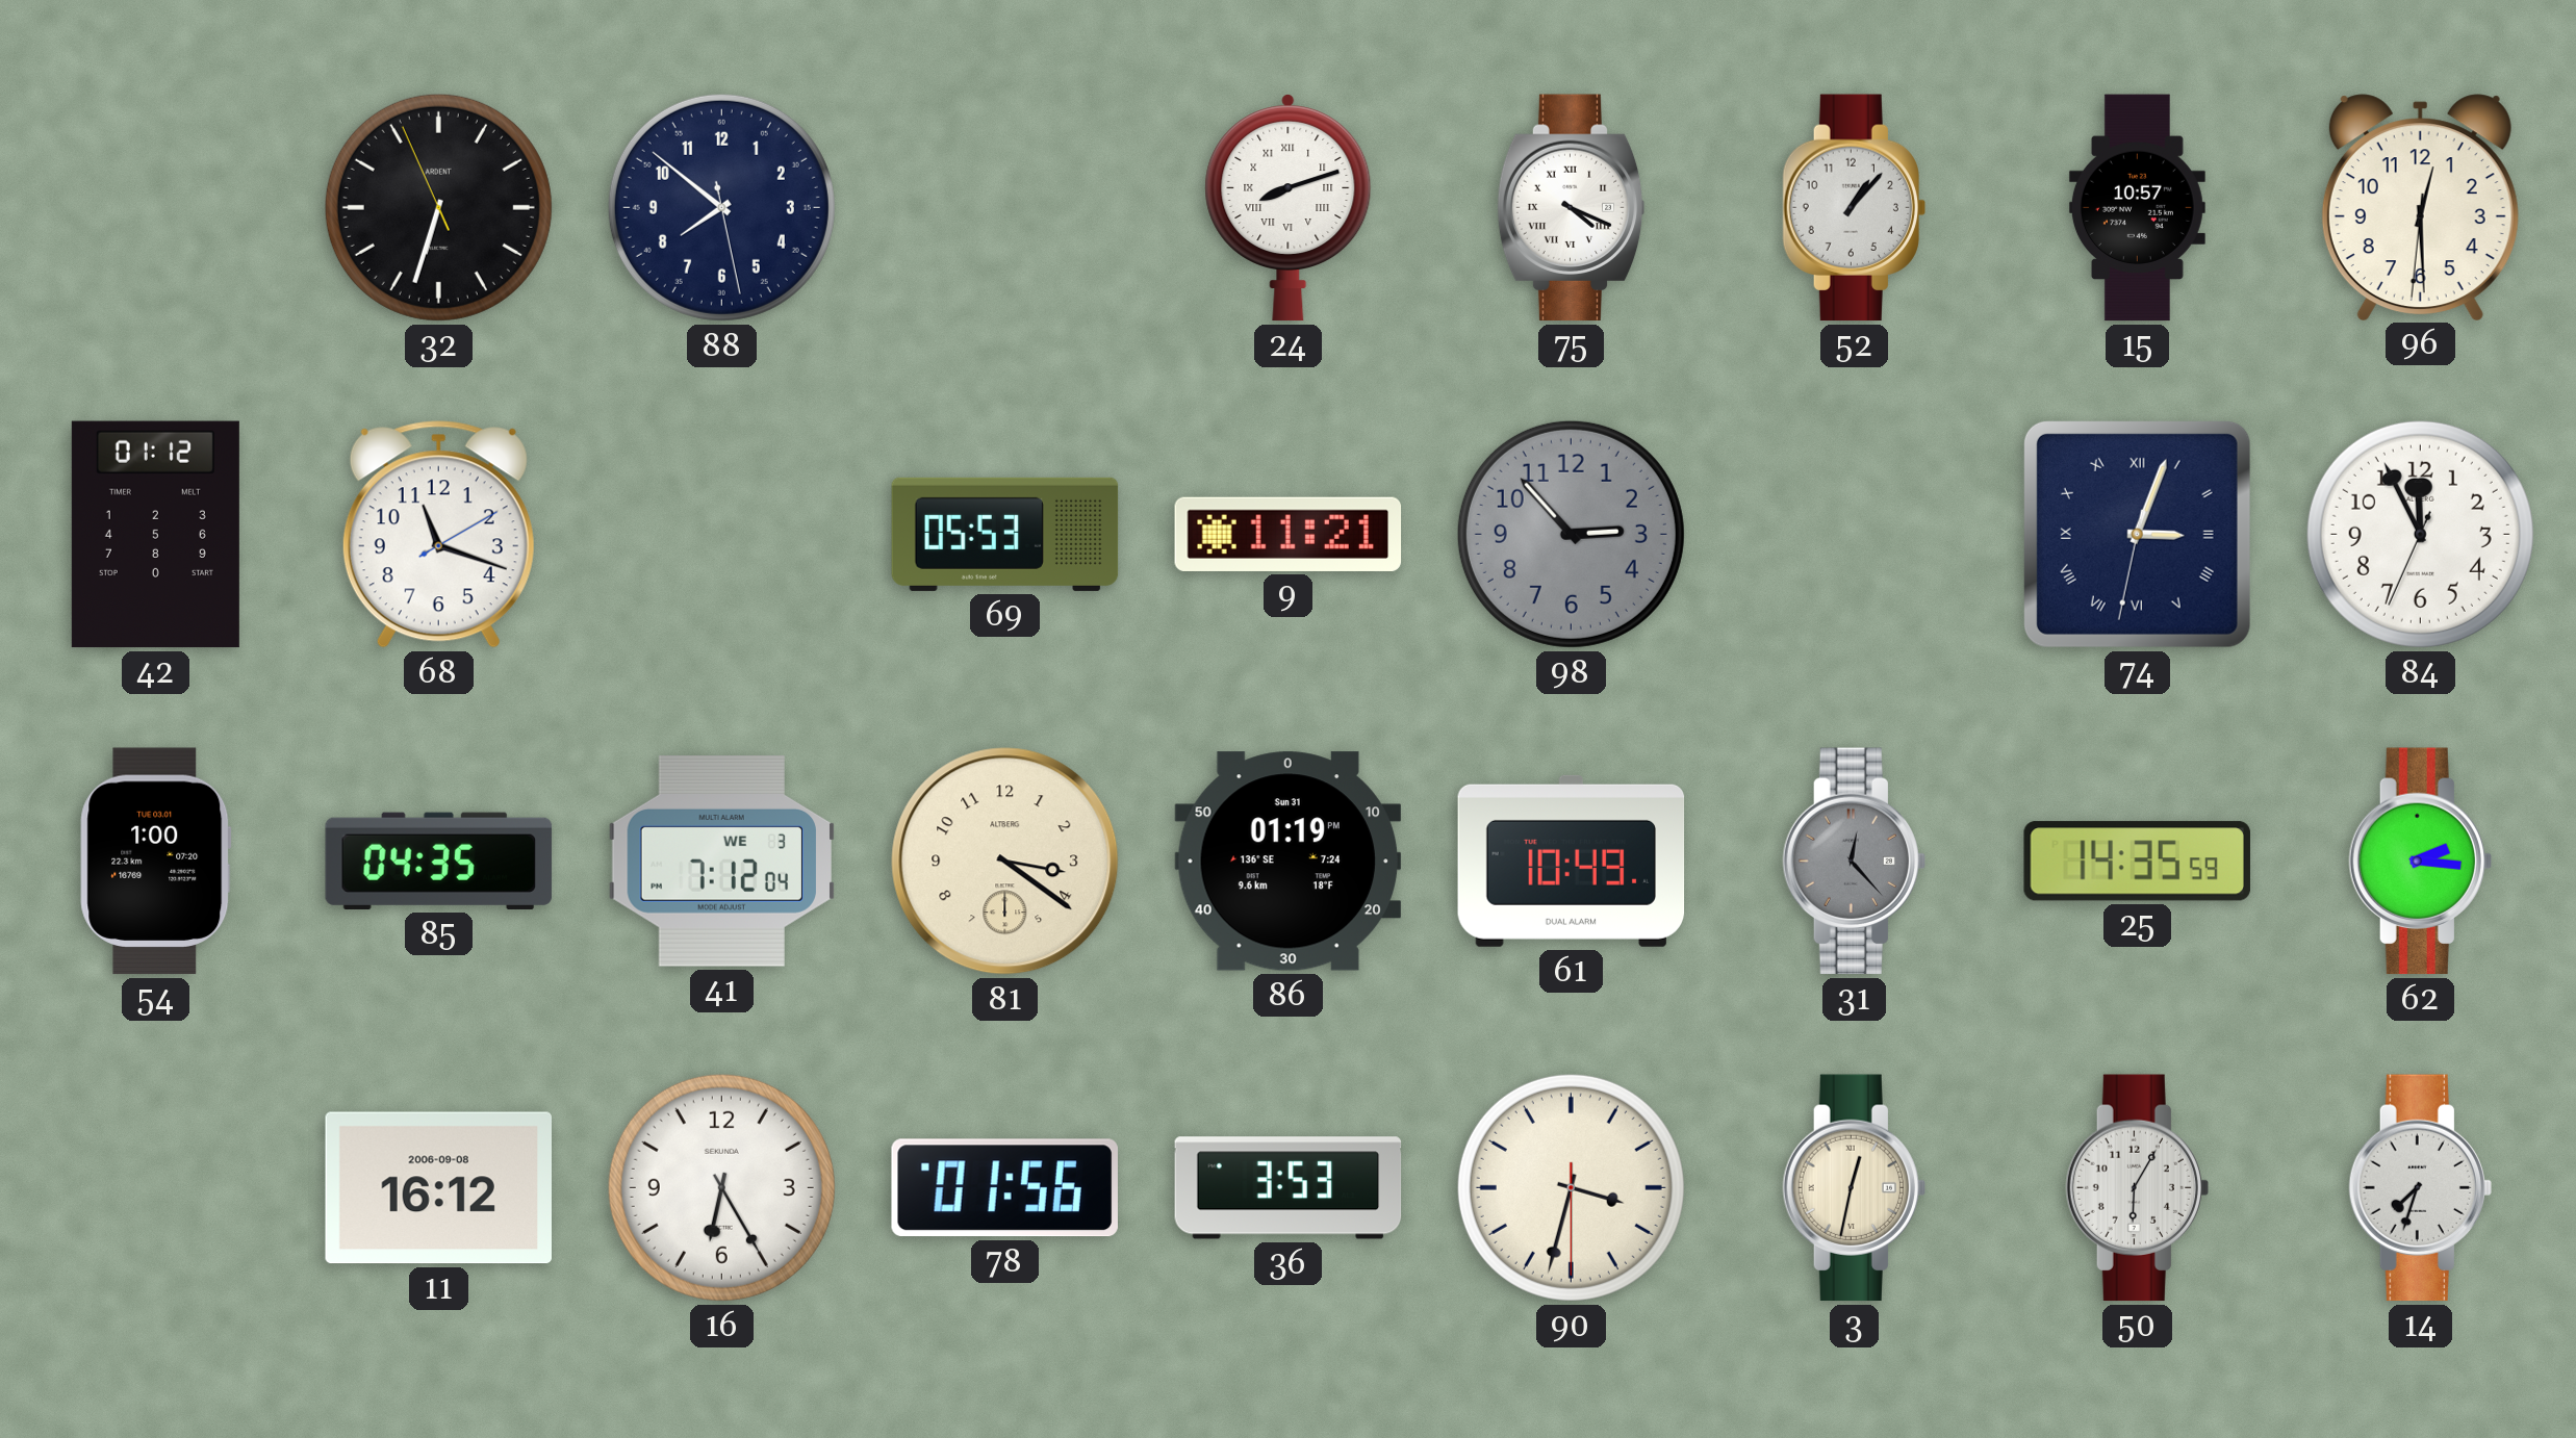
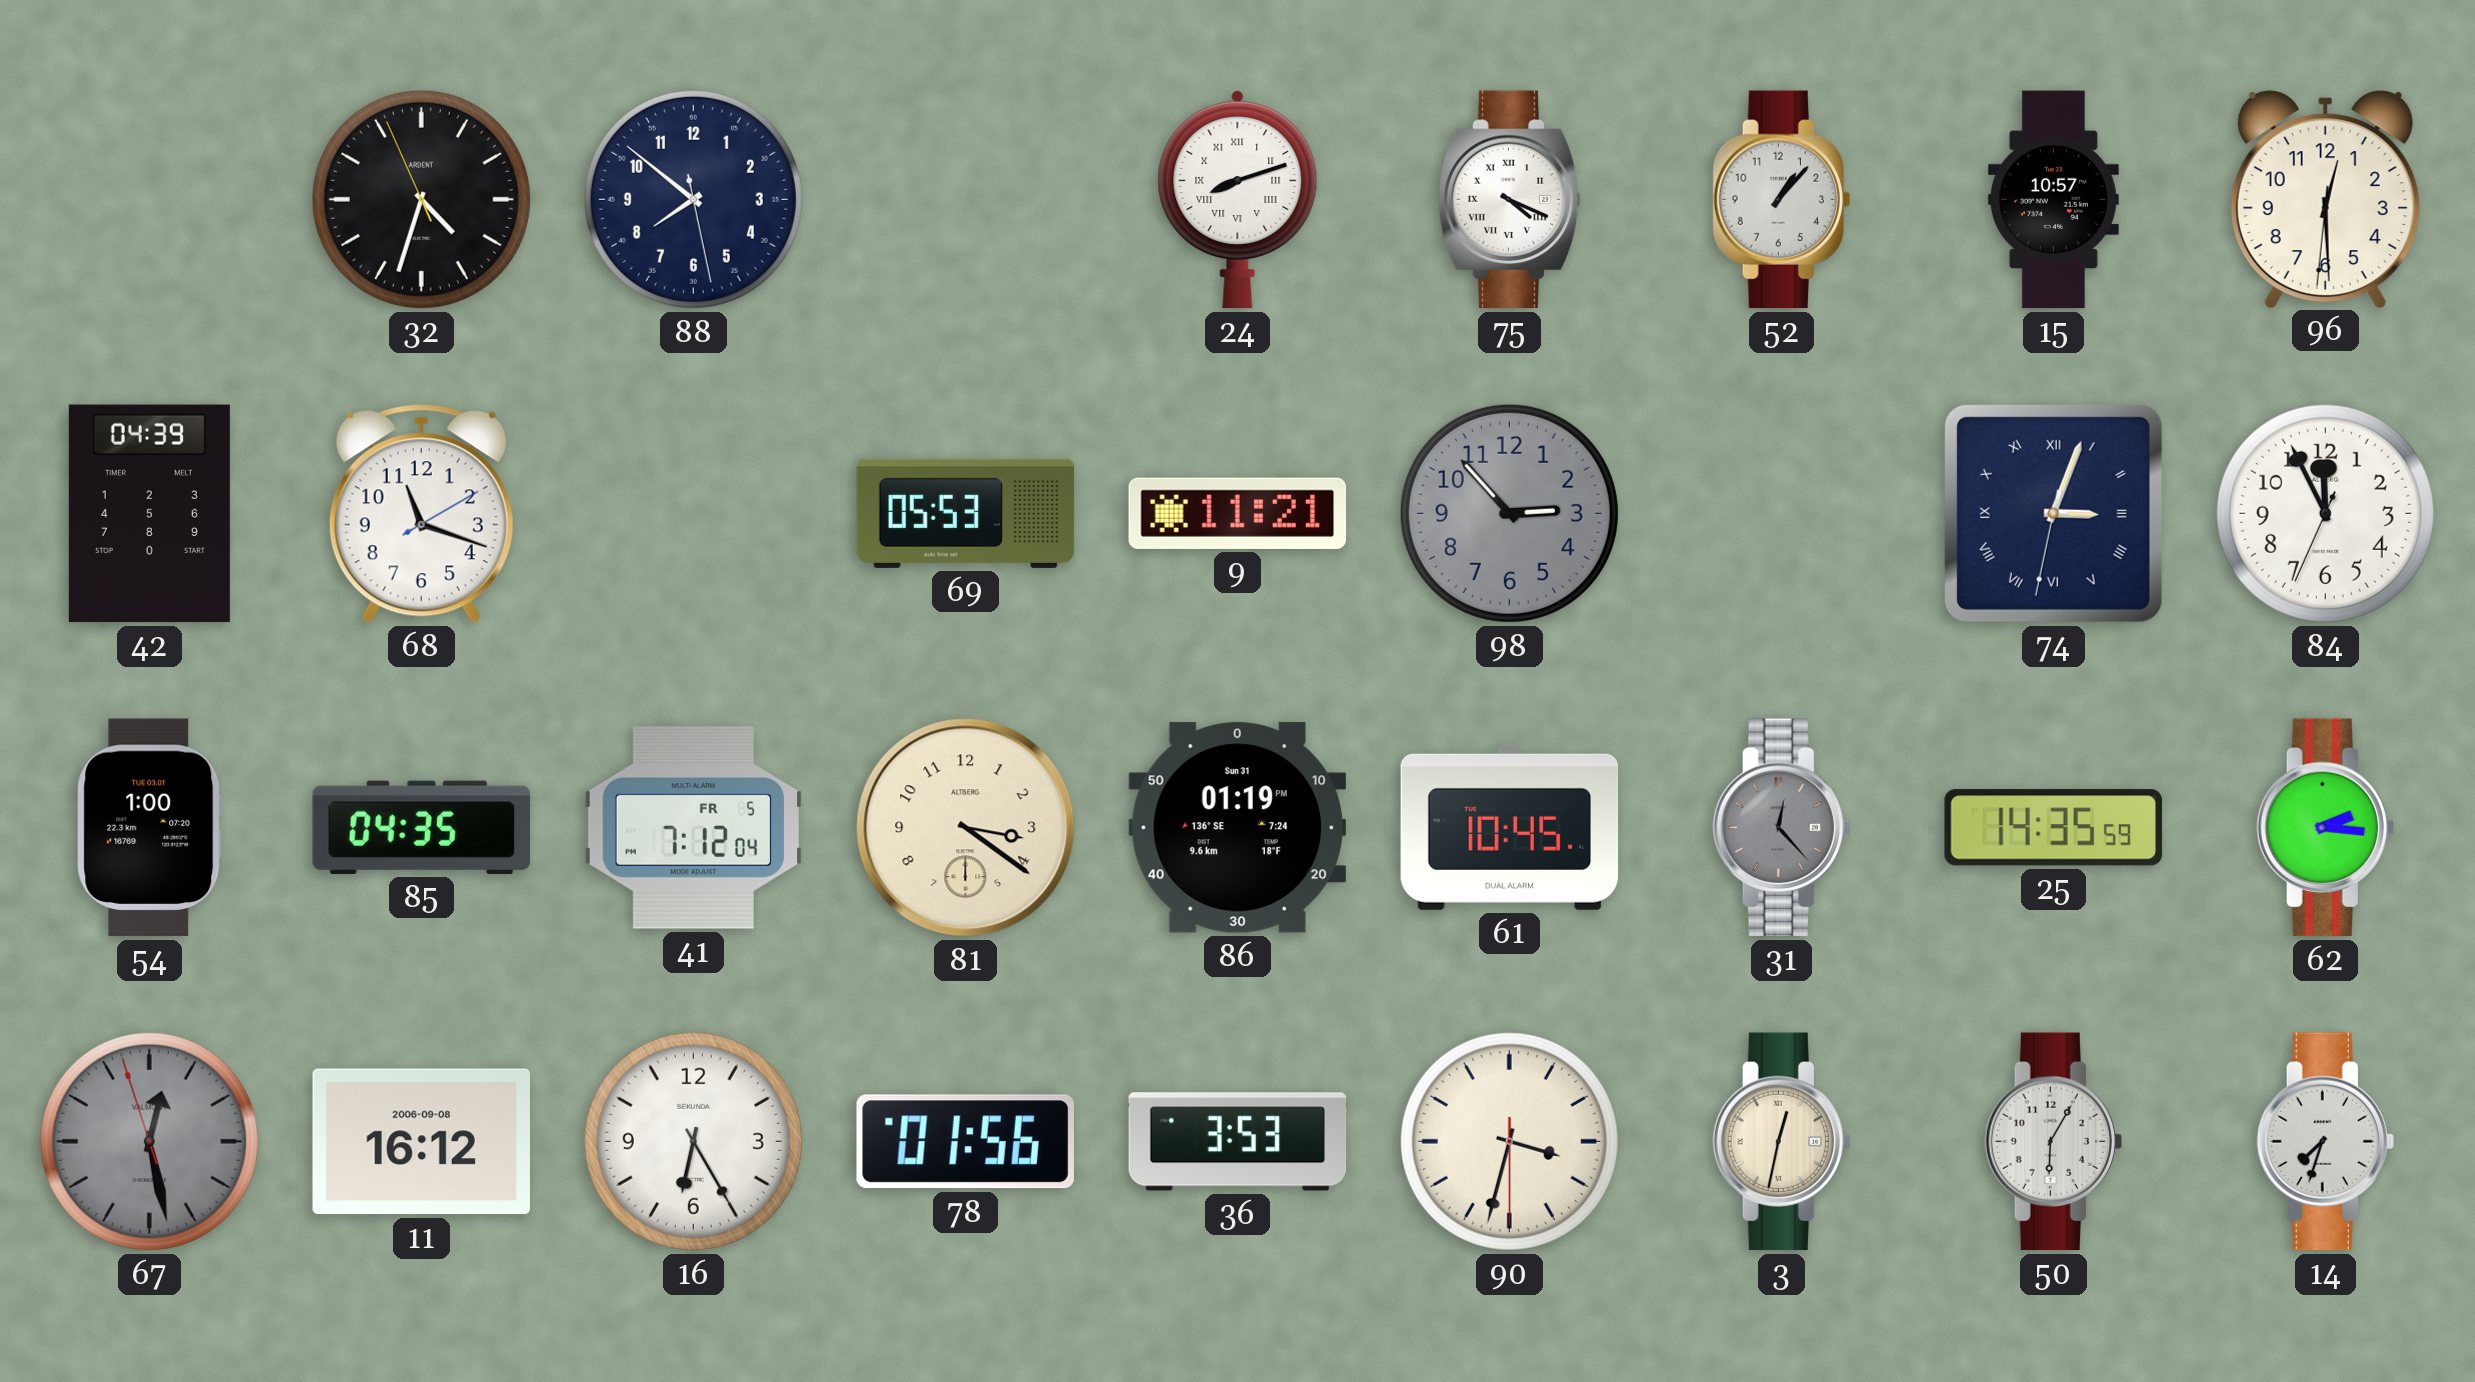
32: 6:32 -> 4:32
42: 01:12 -> 04:39
41 date: WE 3 -> FR 5
61: 10:49 -> 10:45
67: none -> 12:27
